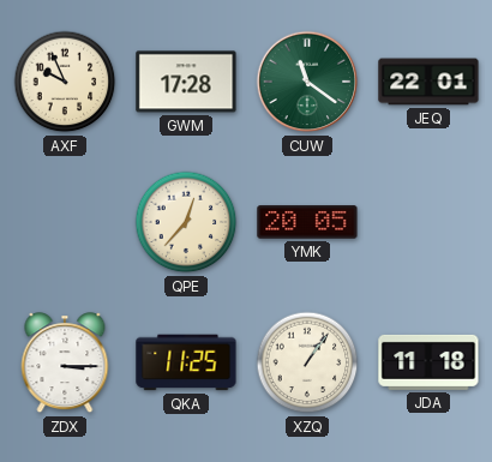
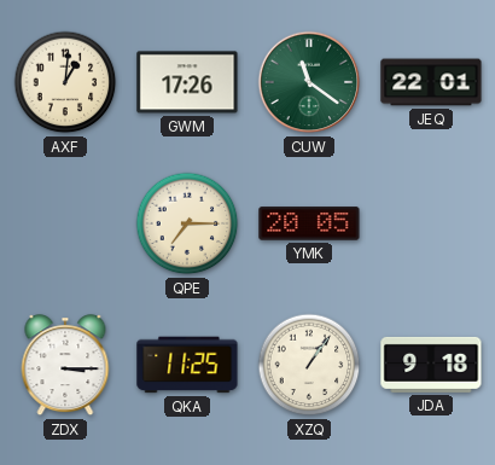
AXF: 9:56 -> 1:01
GWM: 17:28 -> 17:26
QPE: 12:37 -> 7:15
JDA: 11:18 -> 9:18
